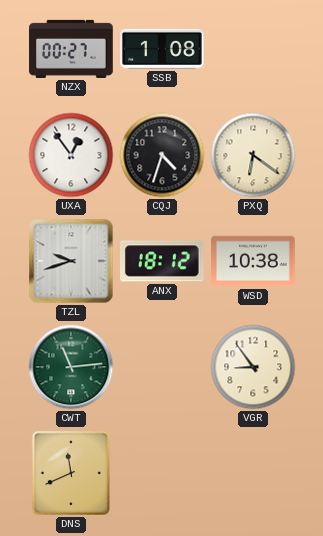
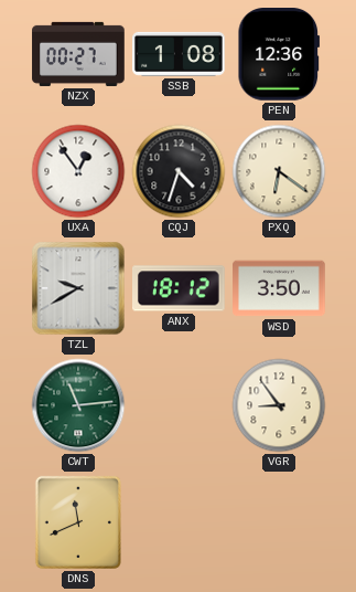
PEN: none -> 12:36
TZL: 9:42 -> 9:40
WSD: 10:38 -> 3:50
